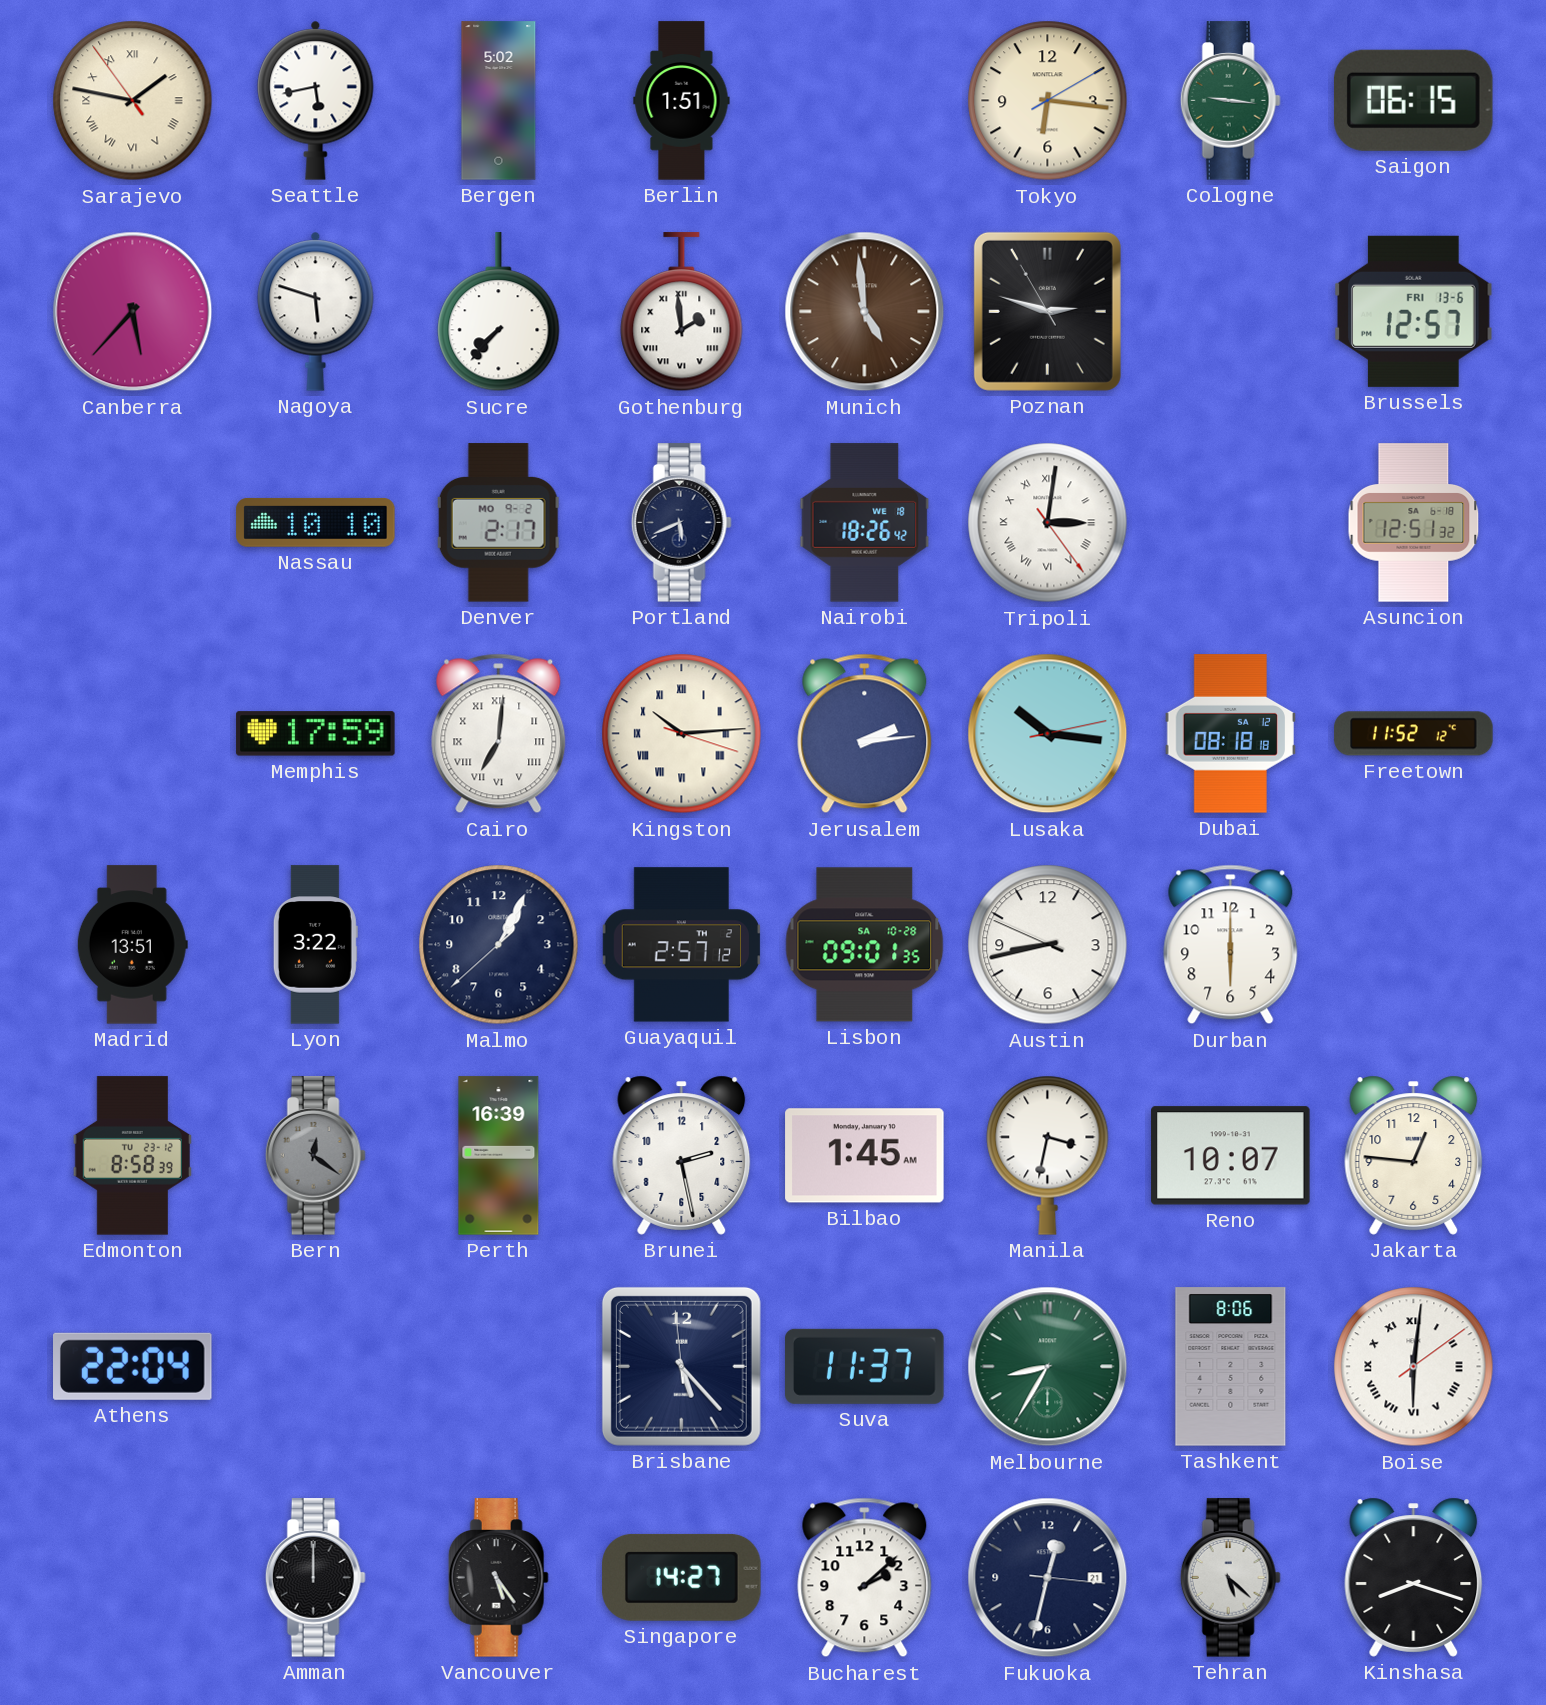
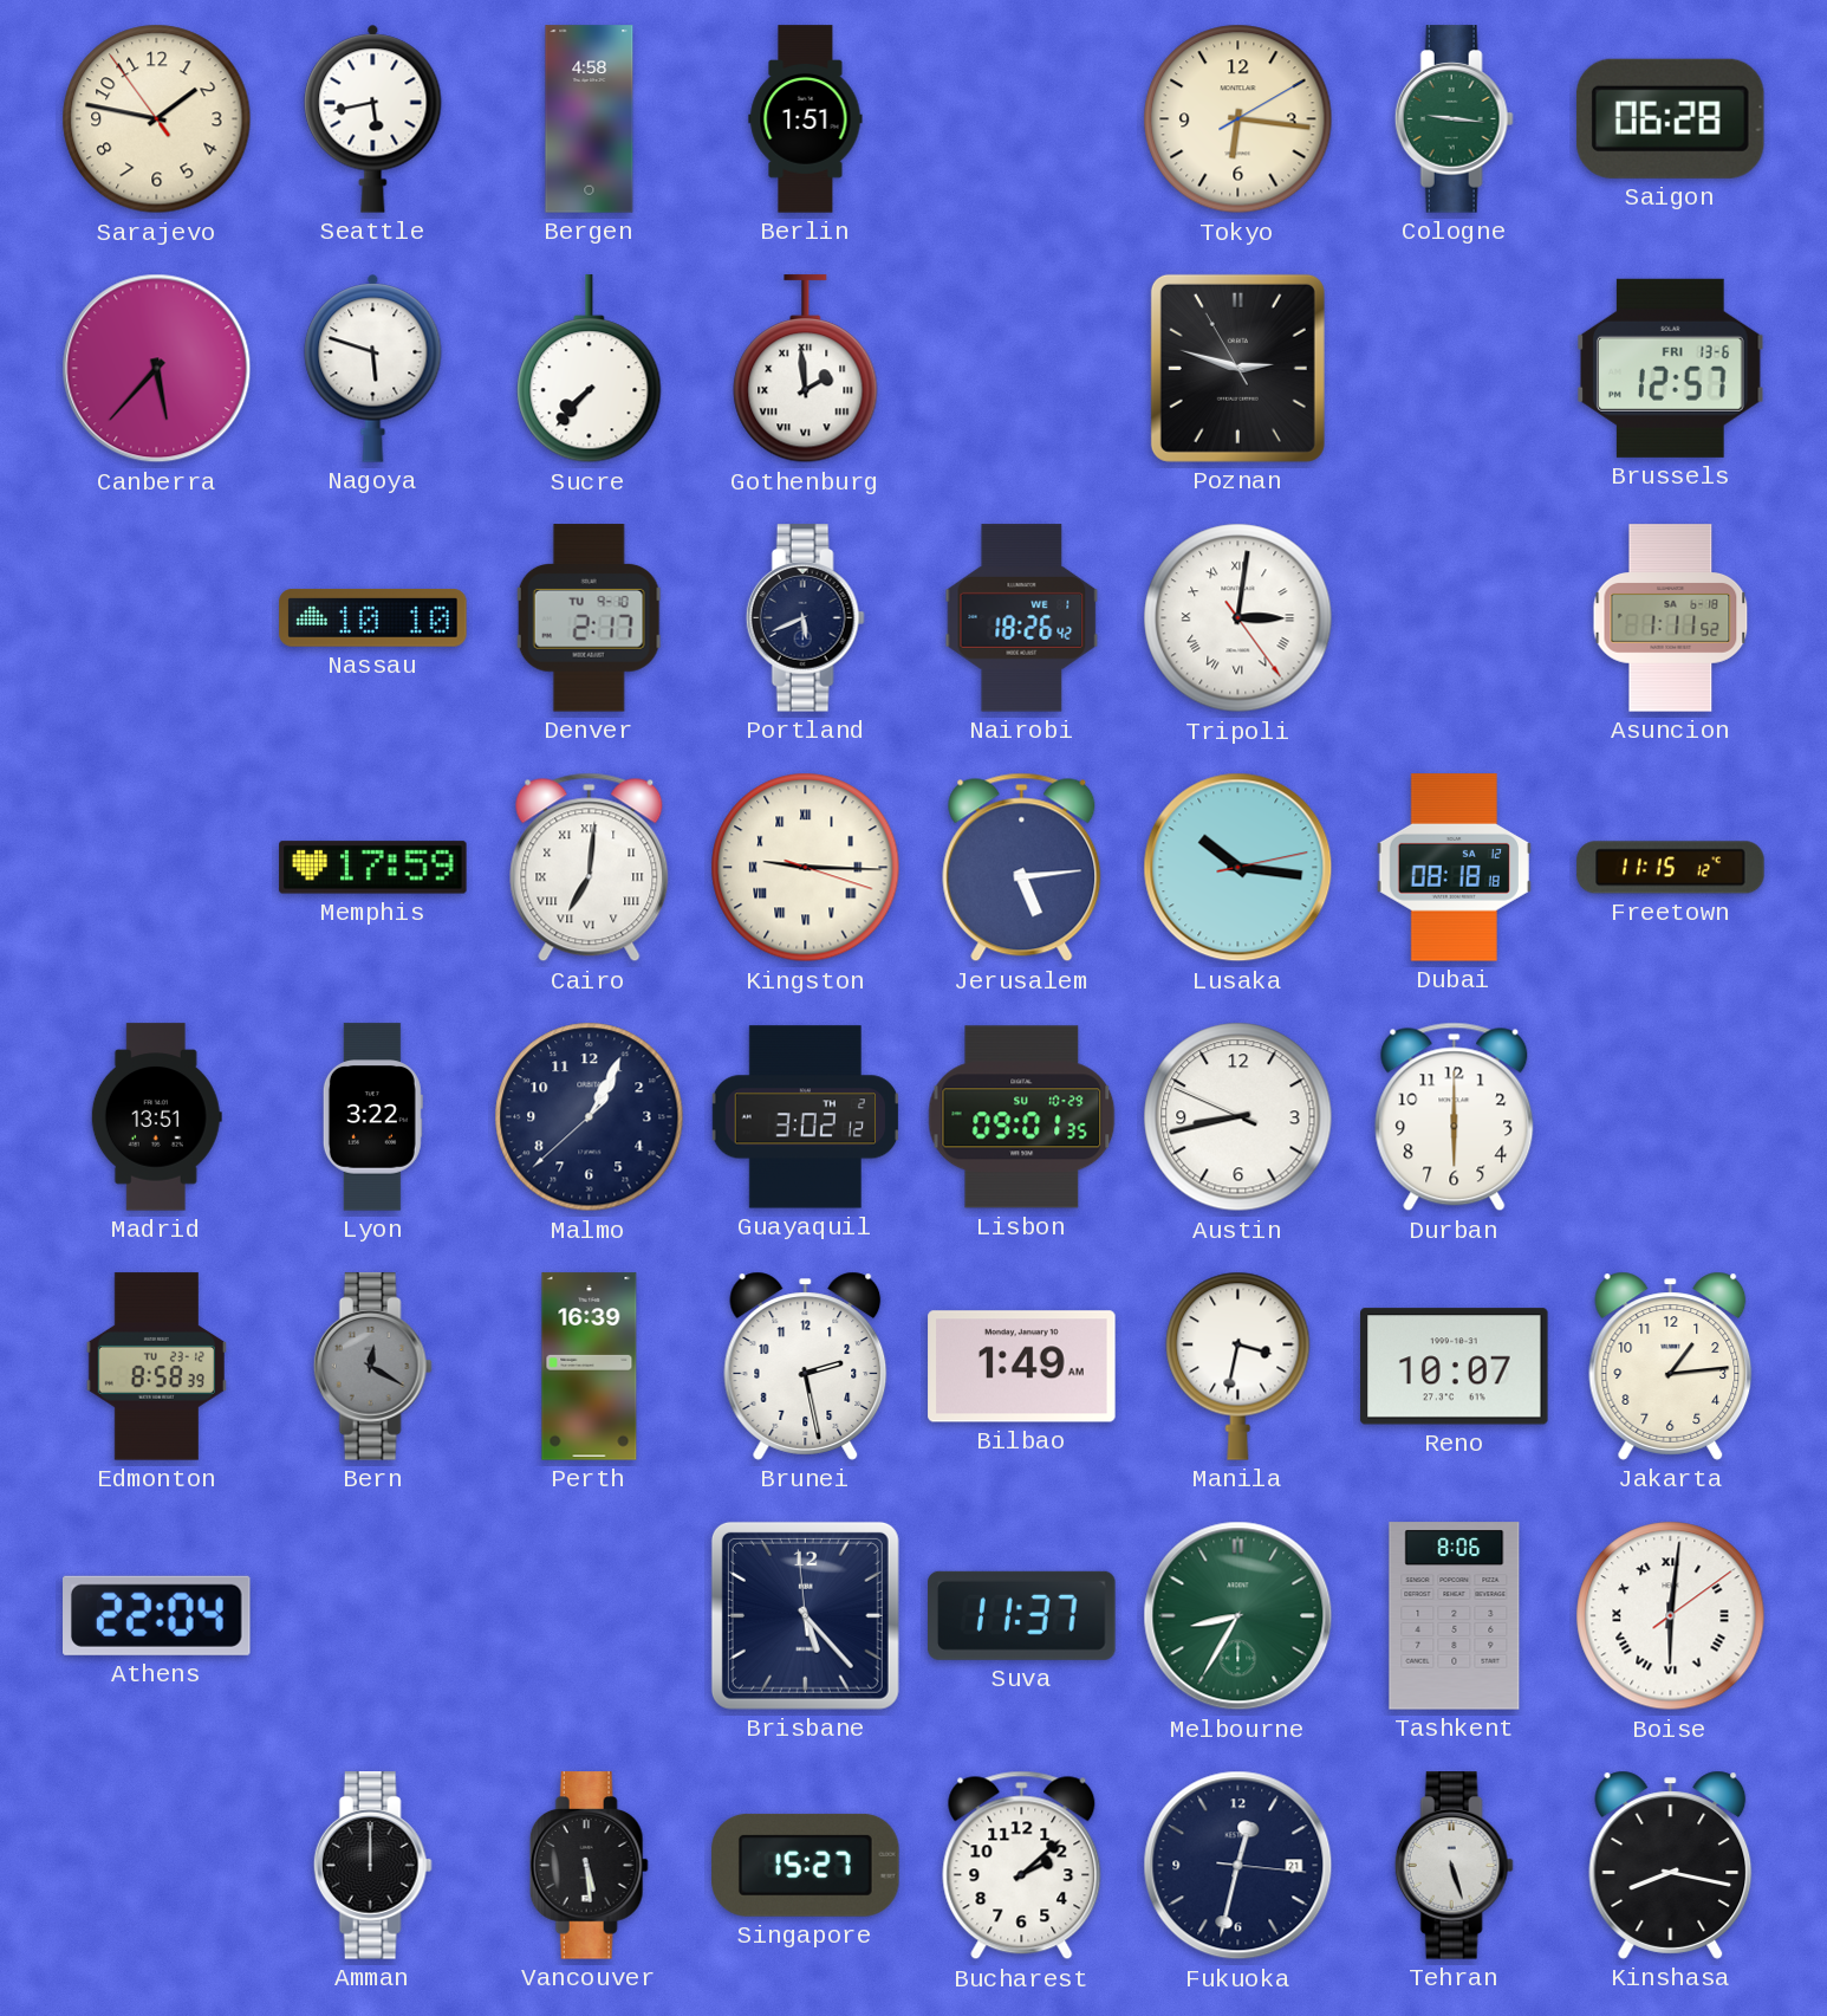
Sarajevo numerals: Roman -> Arabic
Bergen: 5:02 -> 4:58
Saigon: 06:15 -> 06:28
Munich: 4:59 -> none
Denver date: MO 9-2 -> TU 9-10
Nairobi date: WE 18 -> WE 1
Asuncion: 12:51 -> 1:11
Kingston: 10:14 -> 9:15
Jerusalem: 2:14 -> 5:14
Freetown: 11:52 -> 11:15
Guayaquil: 2:57 -> 3:02
Lisbon date: SA 10-28 -> SU 10-29
Bern: 12:21 -> 12:20
Bilbao: 1:45 -> 1:49
Jakarta: 12:46 -> 1:14
Vancouver: 5:24 -> 5:29
Singapore: 14:27 -> 15:27
Tehran: 5:22 -> 5:27
Kinshasa: 8:18 -> 8:17
